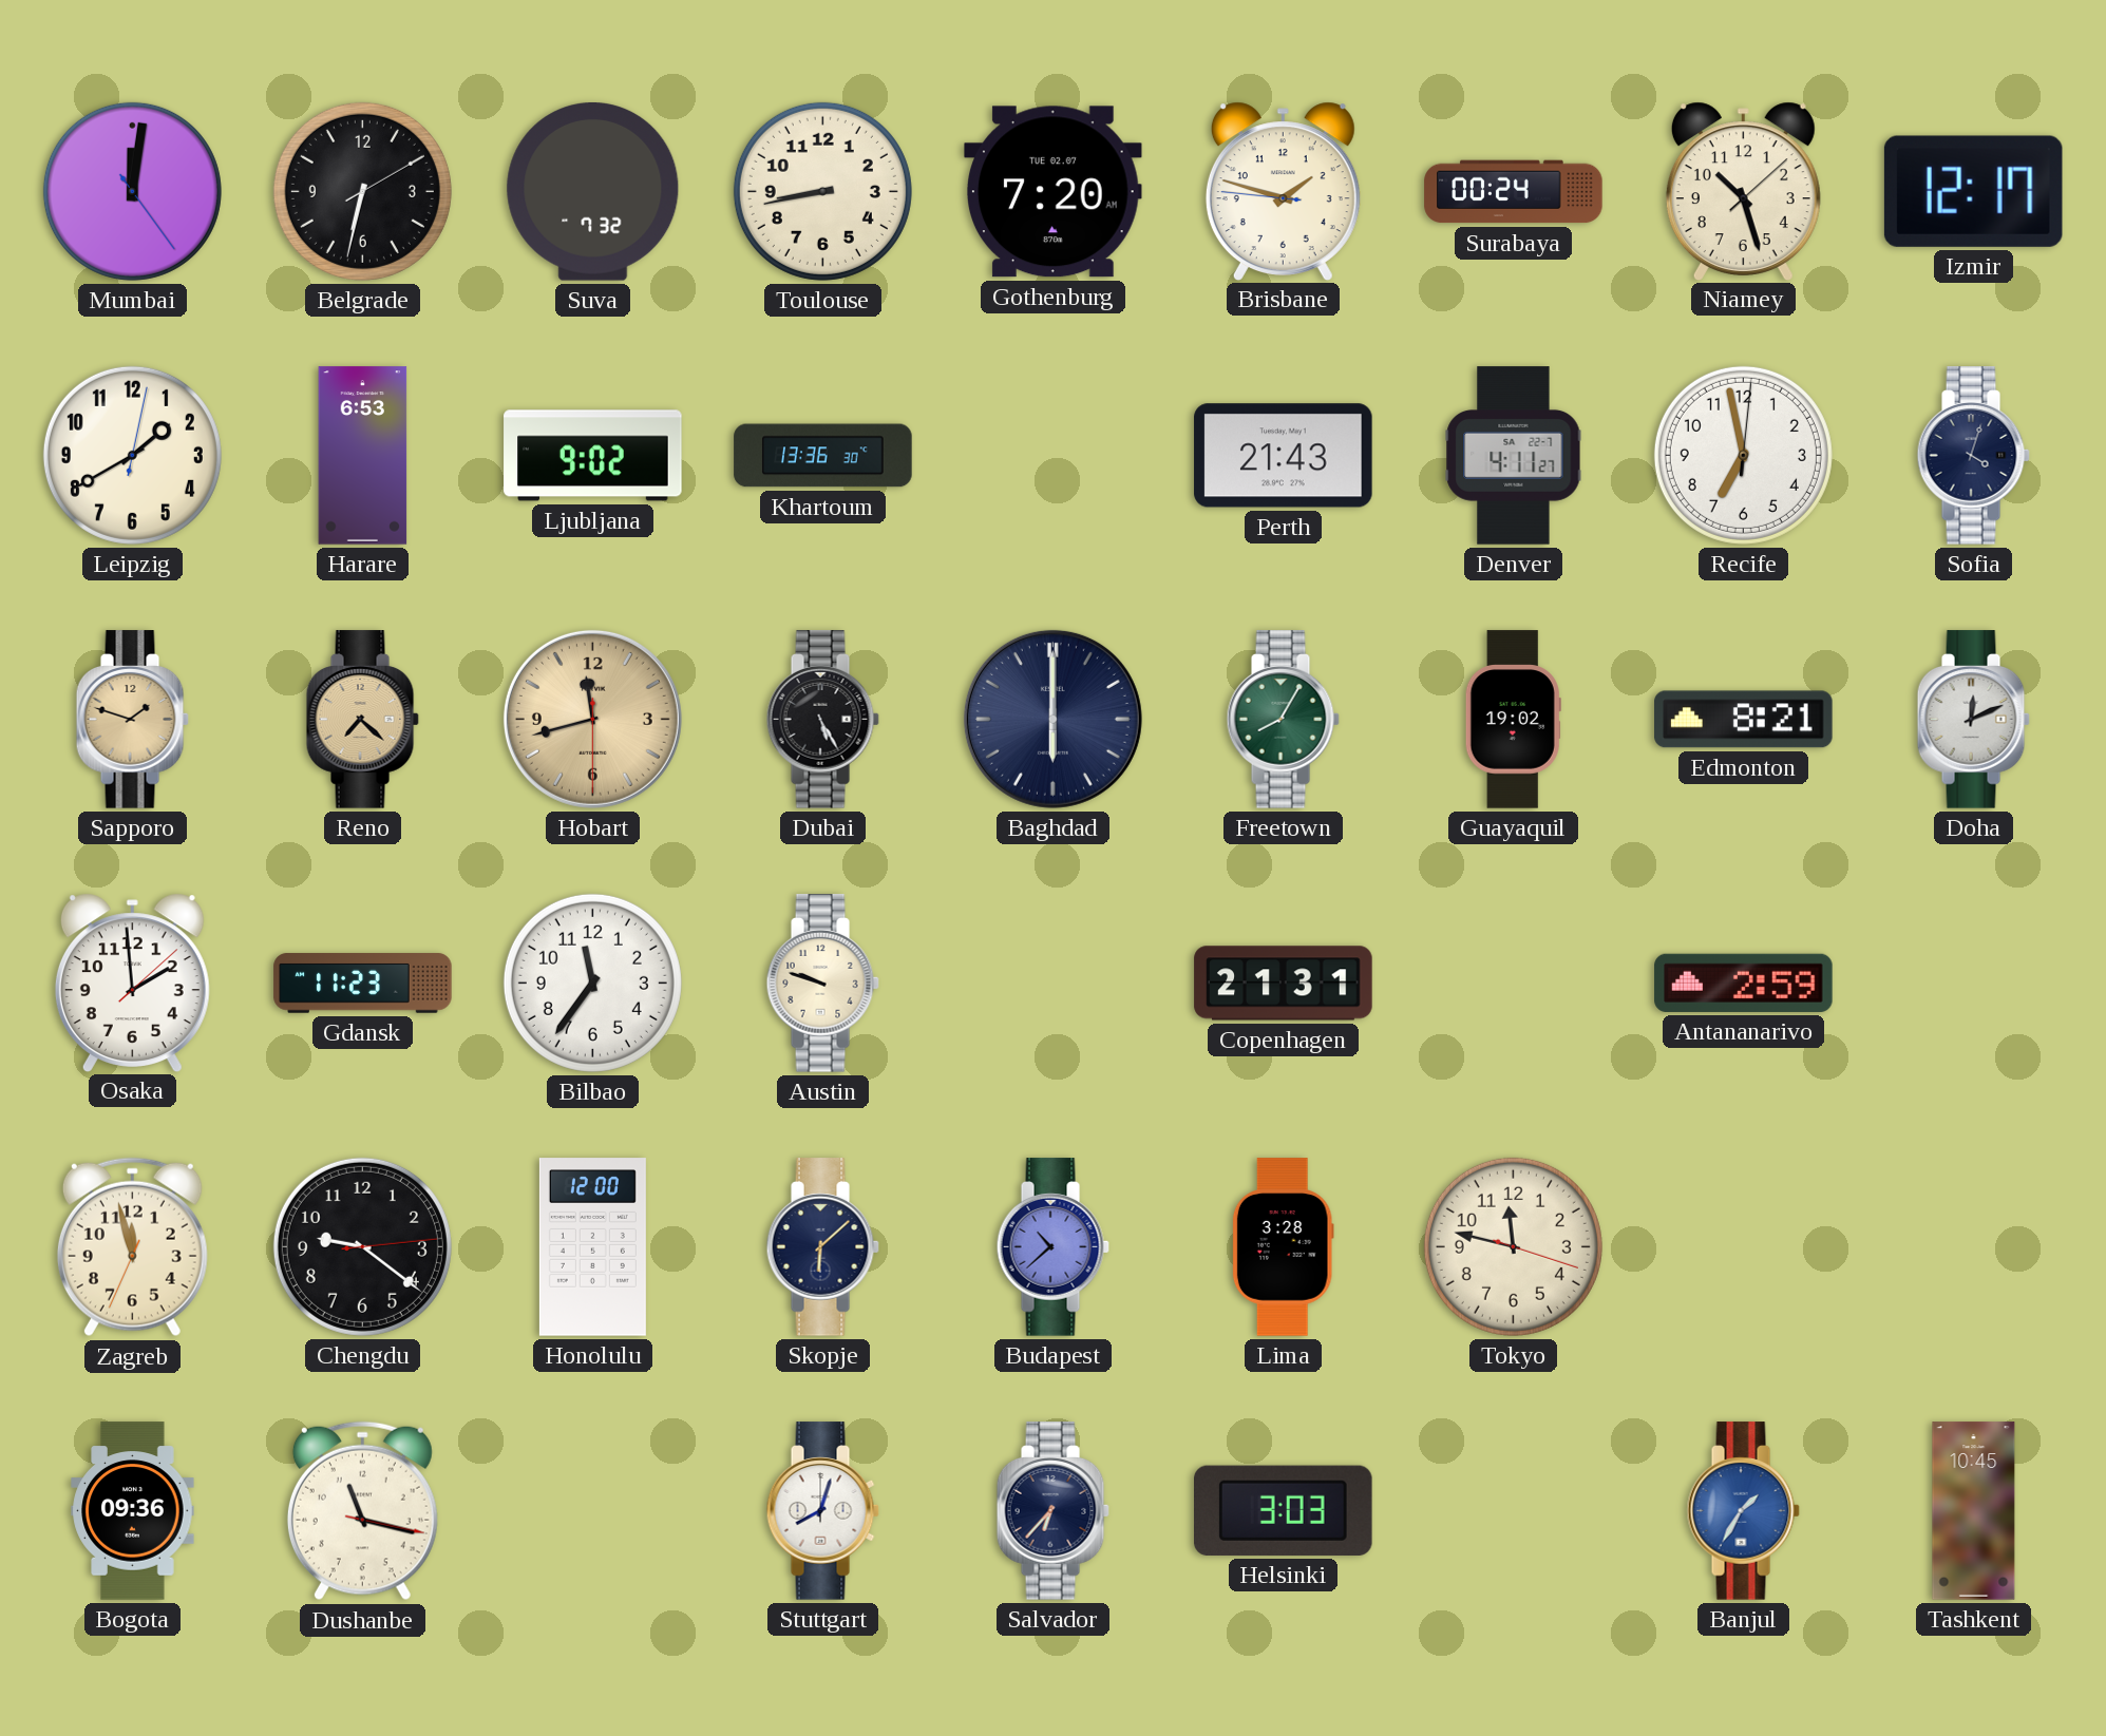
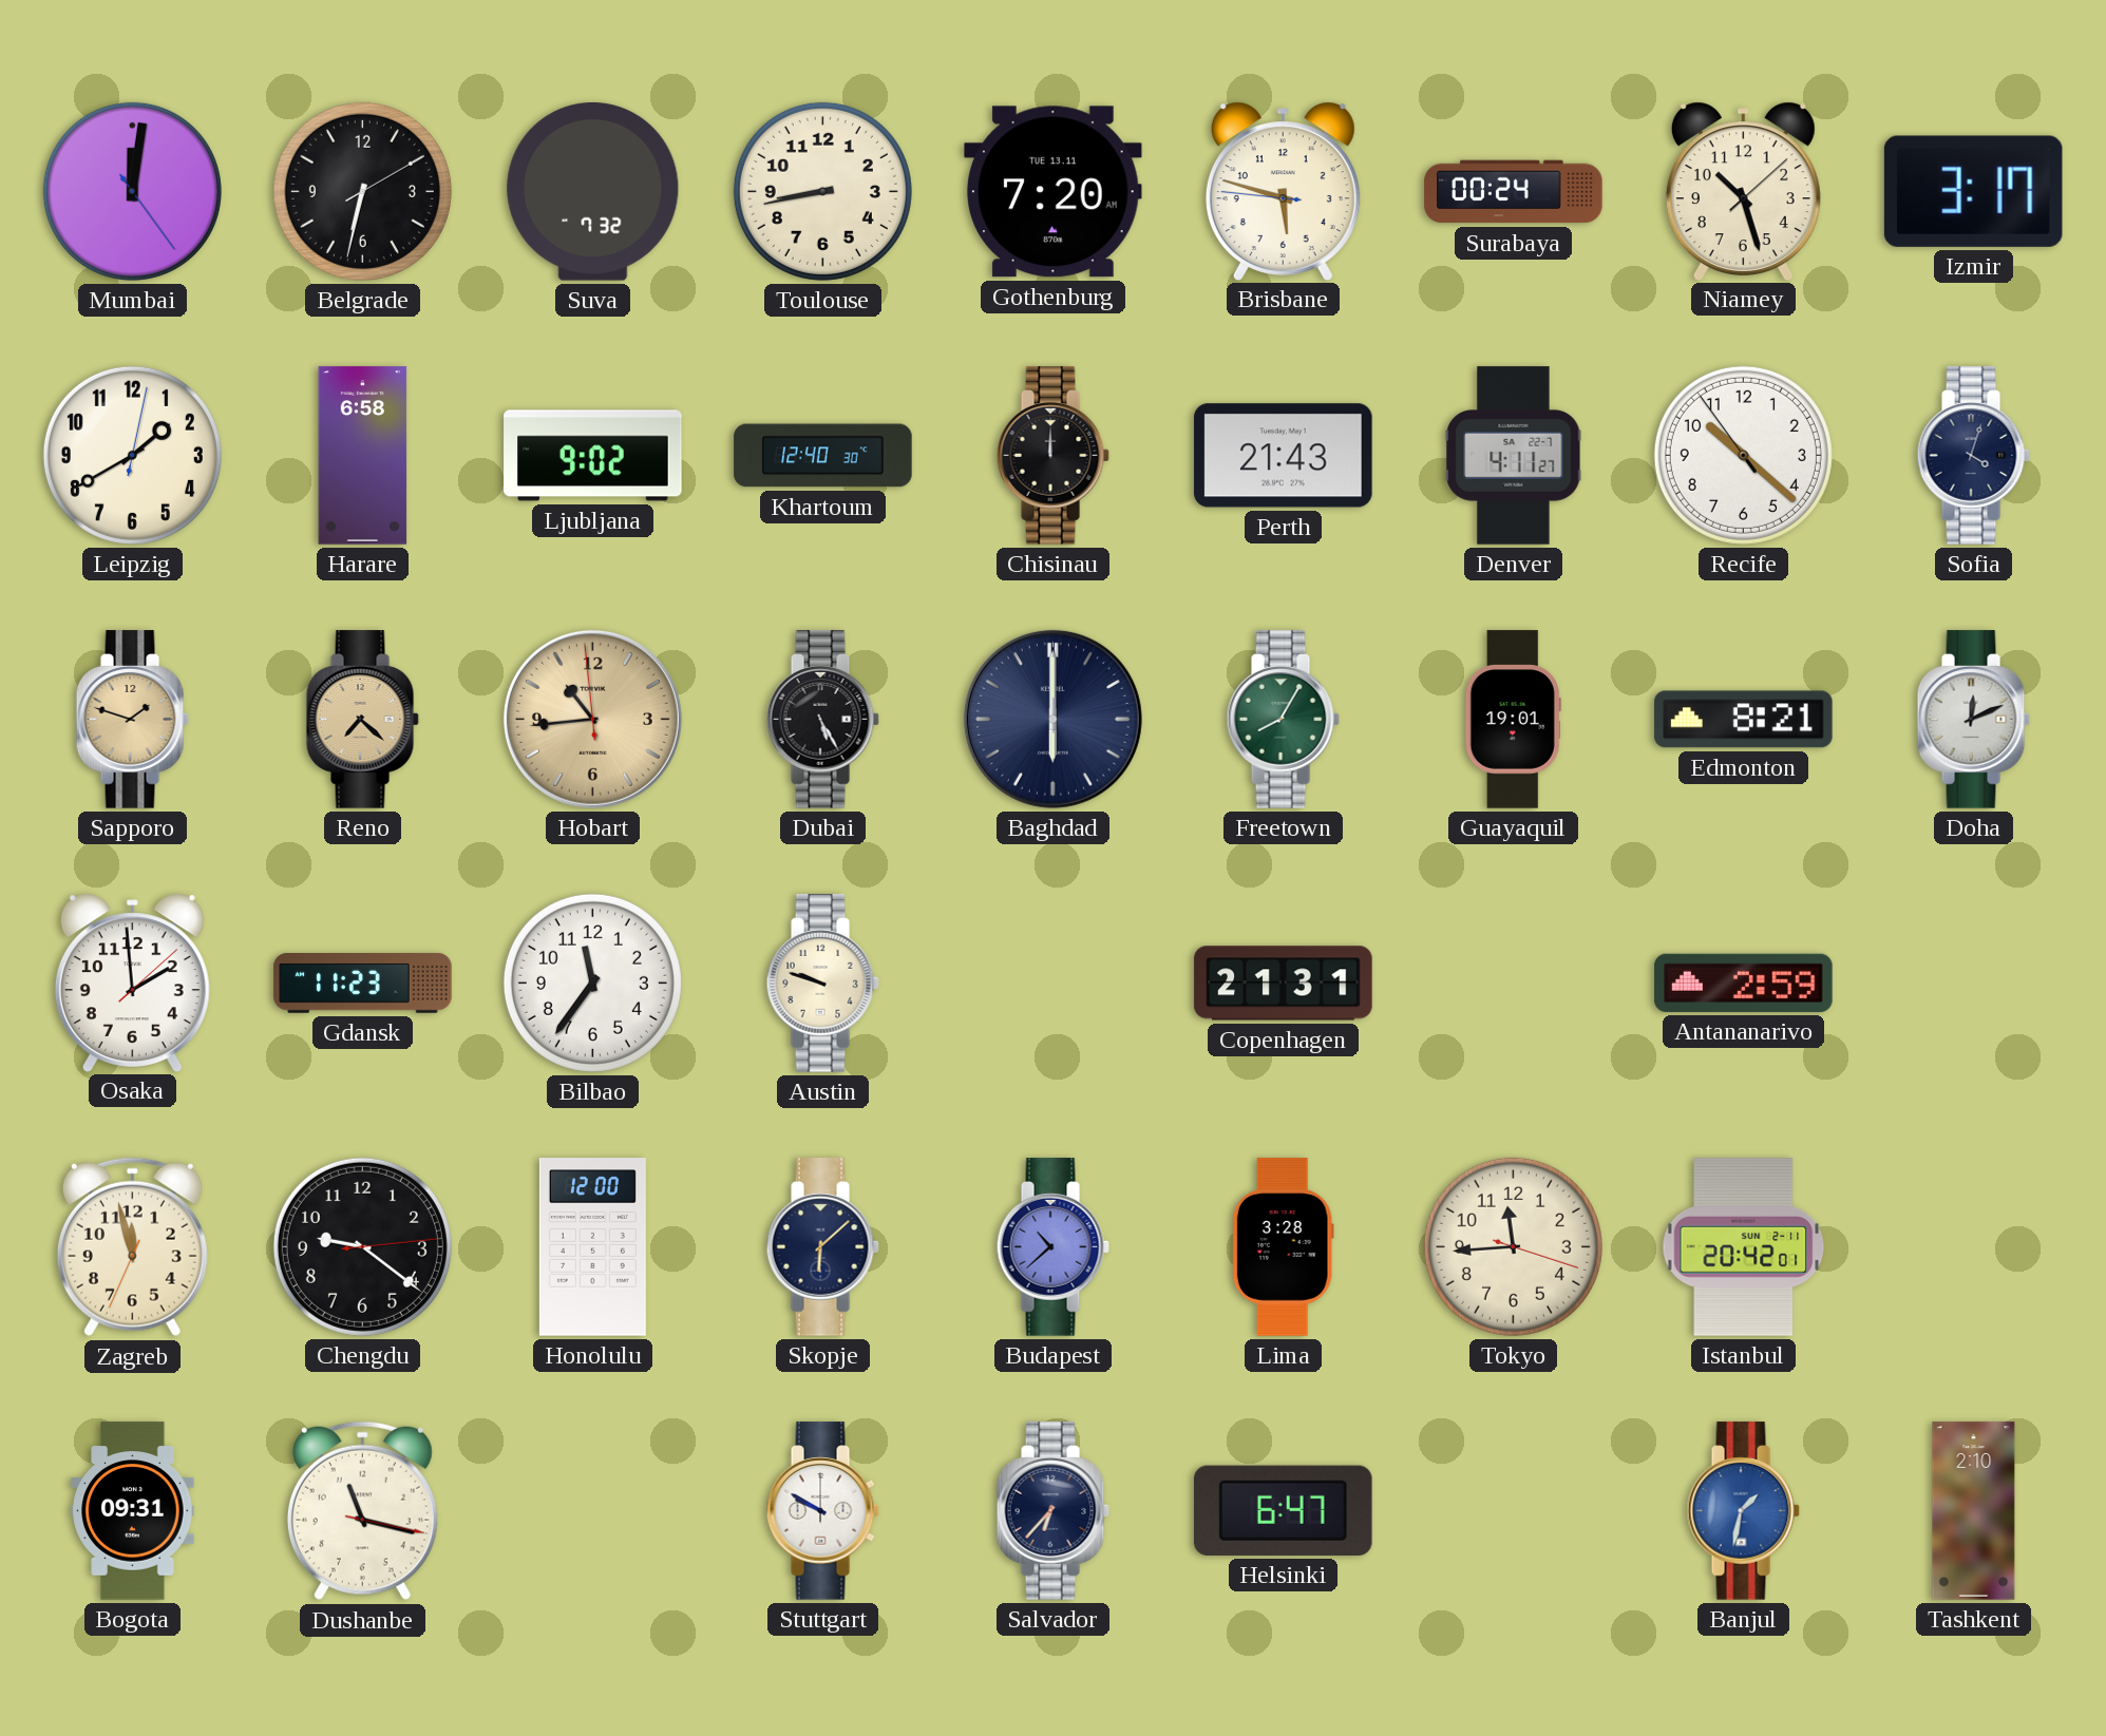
Gothenburg date: TUE 02.07 -> TUE 13.11
Brisbane: 1:47 -> 5:47
Izmir: 12:17 -> 3:17
Harare: 6:53 -> 6:58
Khartoum: 13:36 -> 12:40
Chisinau: none -> 12:00
Recife: 6:58 -> 10:21
Hobart: 11:42 -> 10:43
Guayaquil: 19:02 -> 19:01
Tokyo: 11:47 -> 11:44
Istanbul: none -> 20:42
Bogota: 09:36 -> 09:31
Stuttgart: 8:03 -> 9:50
Helsinki: 3:03 -> 6:47
Banjul: 1:35 -> 1:32
Tashkent: 10:45 -> 2:10
